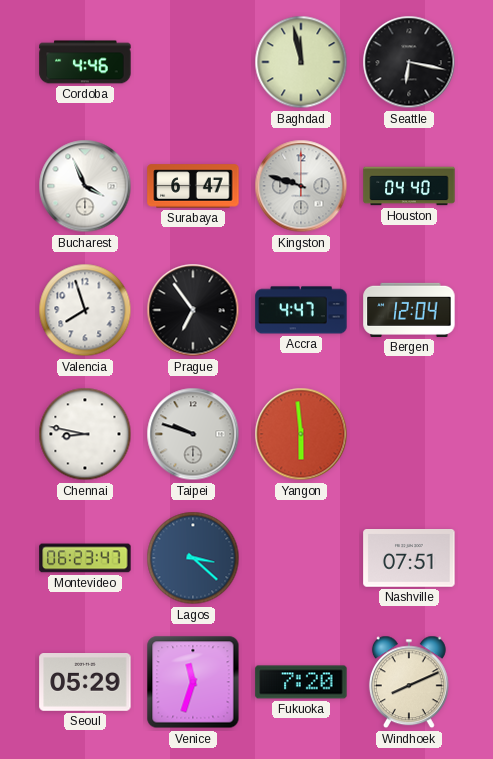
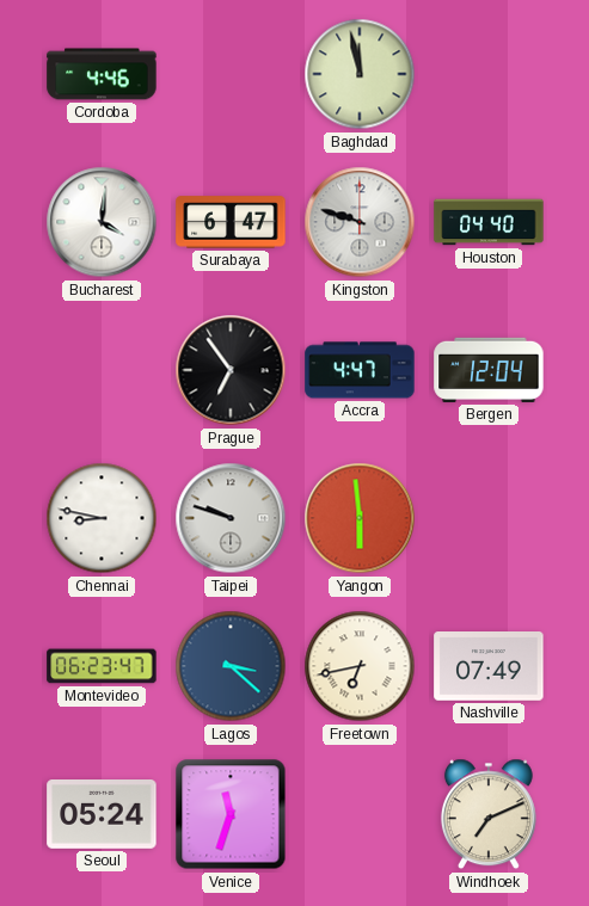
Seattle: 6:17 -> none
Bucharest: 3:56 -> 4:01
Valencia: 7:57 -> none
Freetown: none -> 6:43
Nashville: 07:51 -> 07:49
Seoul: 05:29 -> 05:24
Fukuoka: 7:20 -> none
Windhoek: 8:11 -> 7:11
